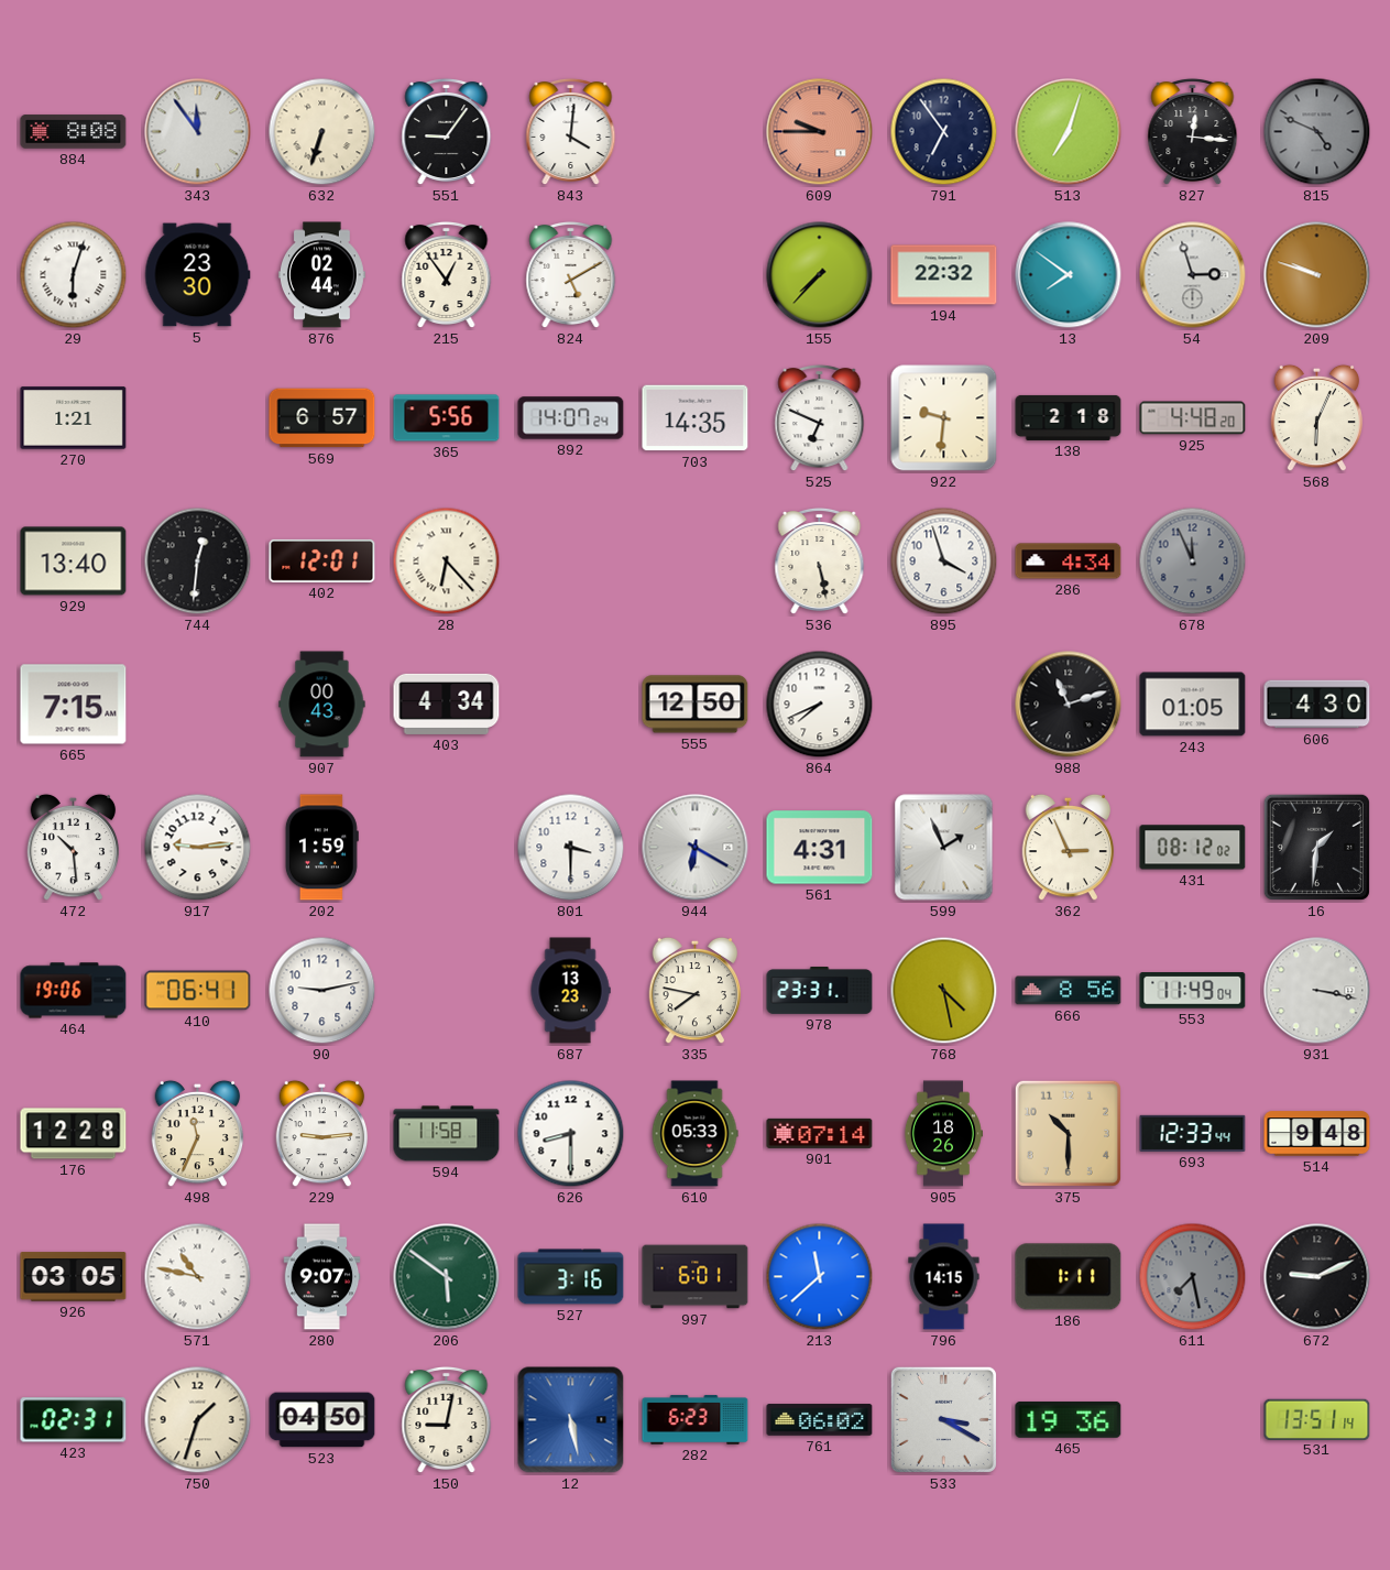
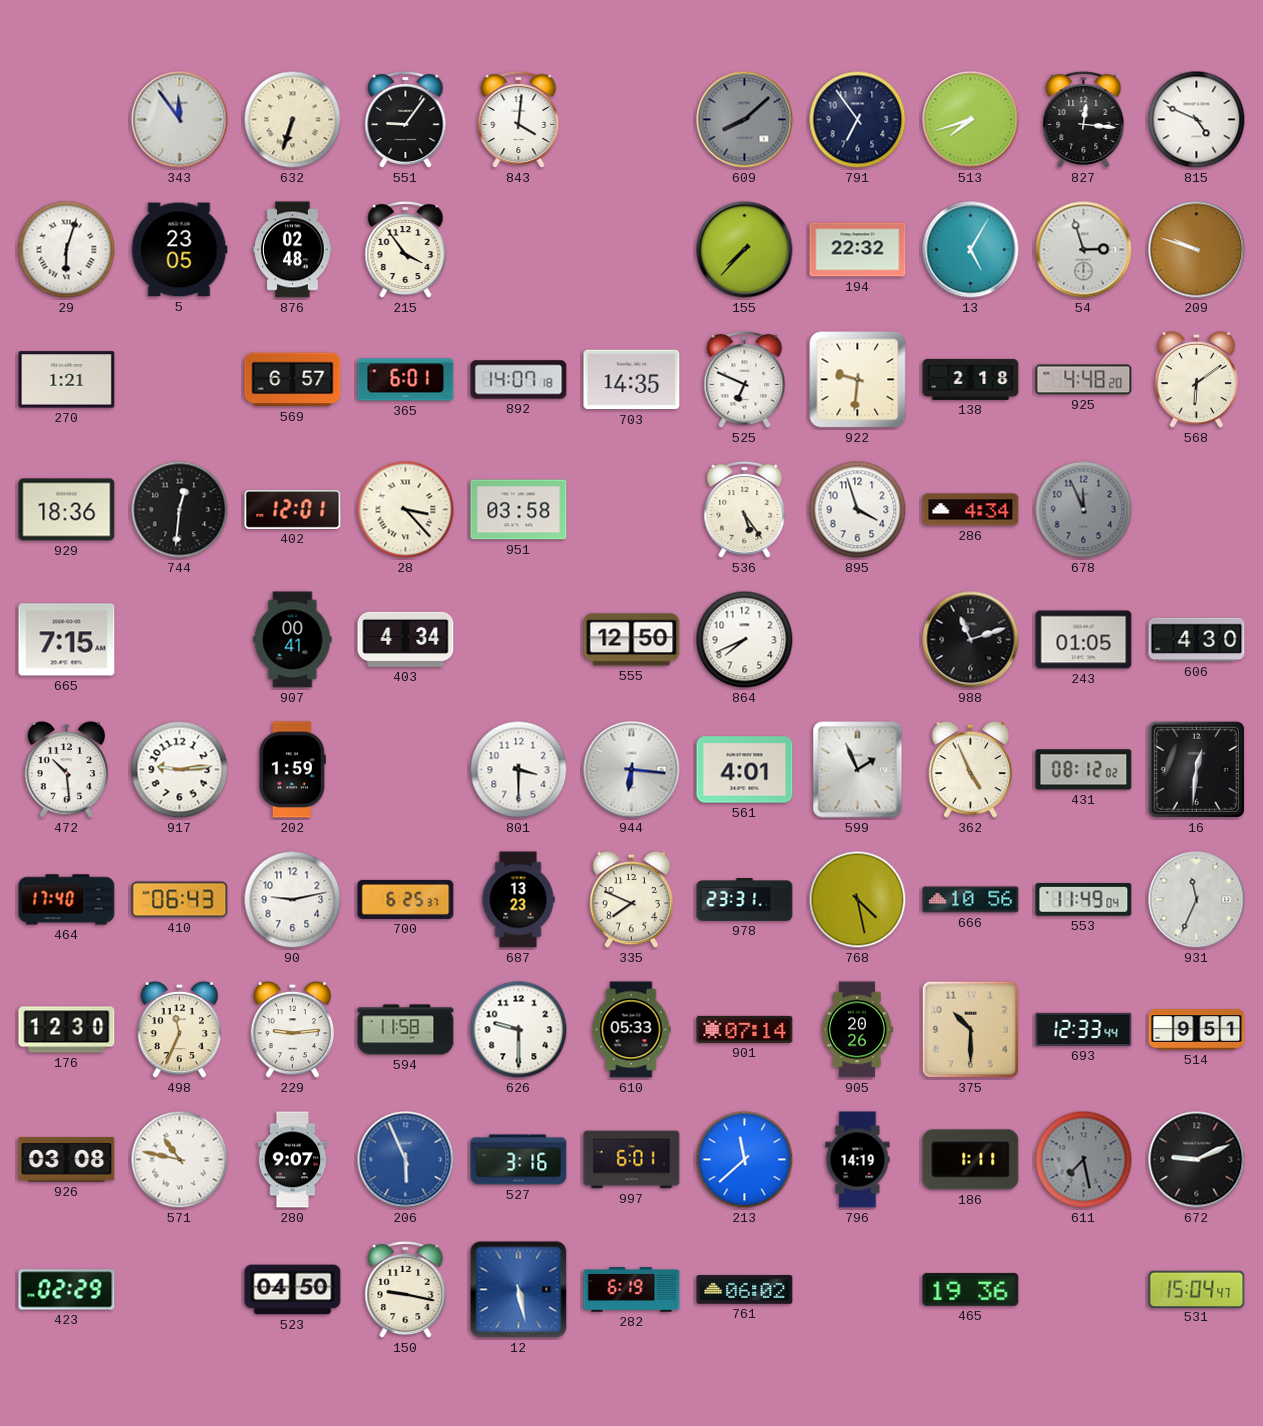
884: 8:08 -> none
609: 9:45 -> 8:08
609 dial: salmon -> grey
513: 7:03 -> 7:42
815 dial: grey -> white
5: 23:30 -> 23:05
876: 02:44 -> 02:48
215: 12:54 -> 3:54
824: 5:10 -> none
13: 7:51 -> 5:05
365: 5:56 -> 6:01
892: 14:07:24 -> 14:07:18
568: 6:04 -> 6:09
929: 13:40 -> 18:36
28: 6:23 -> 3:23
951: none -> 03:58
536: 5:28 -> 5:24
907: 00:43 -> 00:41
944: 6:20 -> 6:16
561: 4:31 -> 4:01
362: 2:56 -> 4:56
16: 1:31 -> 12:31
464: 19:06 -> 17:40
410: 06:41 -> 06:43
700: none -> 6:25
335: 7:47 -> 7:49
666: 8:56 -> 10:56
931: 3:17 -> 11:34
176: 12:28 -> 12:30
626: 8:30 -> 9:30
905: 18:26 -> 20:26
514: 9:48 -> 9:51
926: 03:05 -> 03:08
206: 5:51 -> 5:56
206 dial: green -> blue
796: 14:15 -> 14:19
423: 02:31 -> 02:29
750: 1:33 -> none
150: 9:02 -> 9:17
282: 6:23 -> 6:19
533: 3:20 -> none
531: 13:51 -> 15:04
